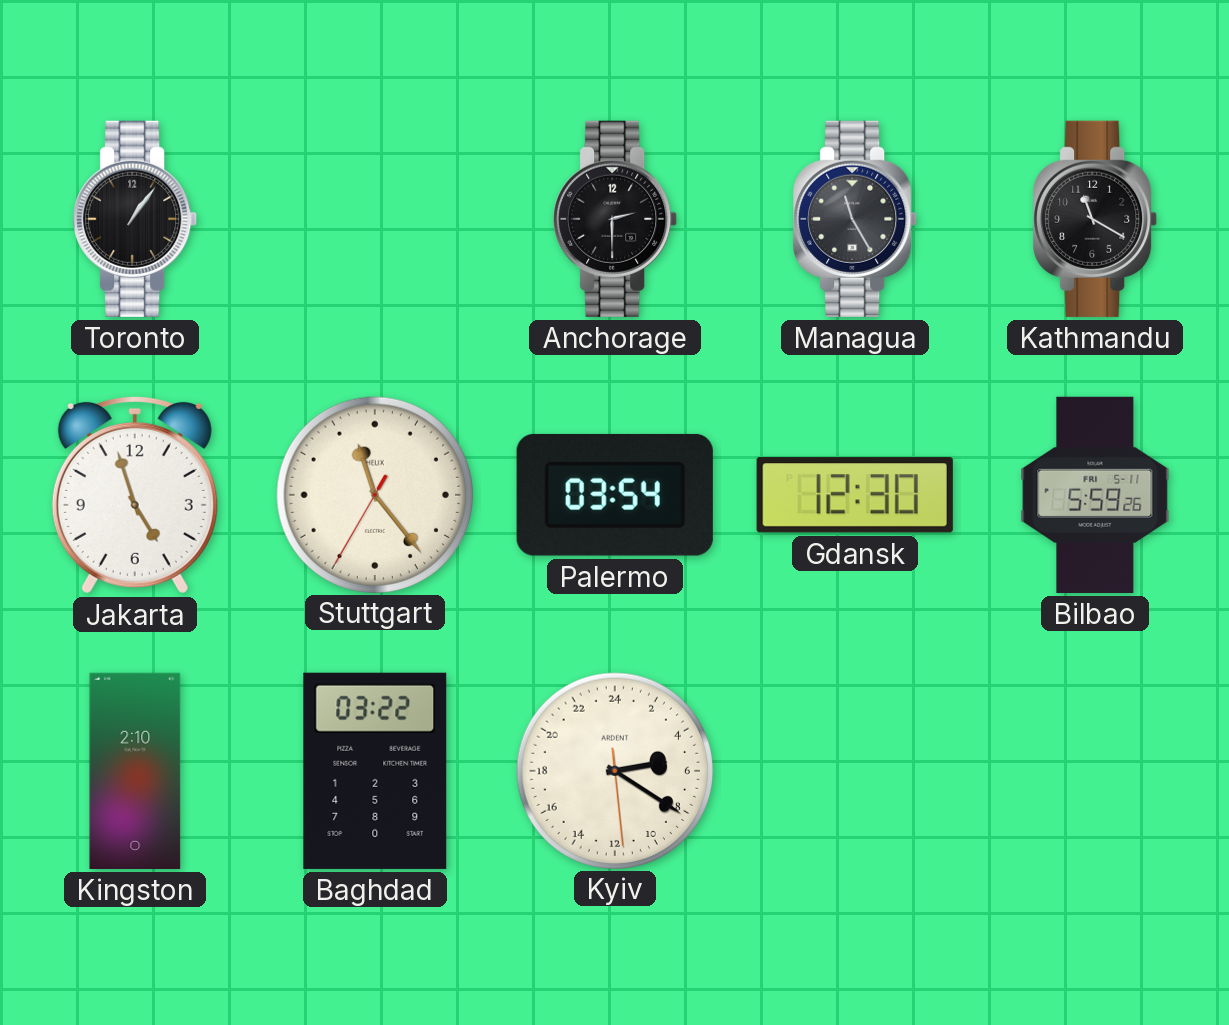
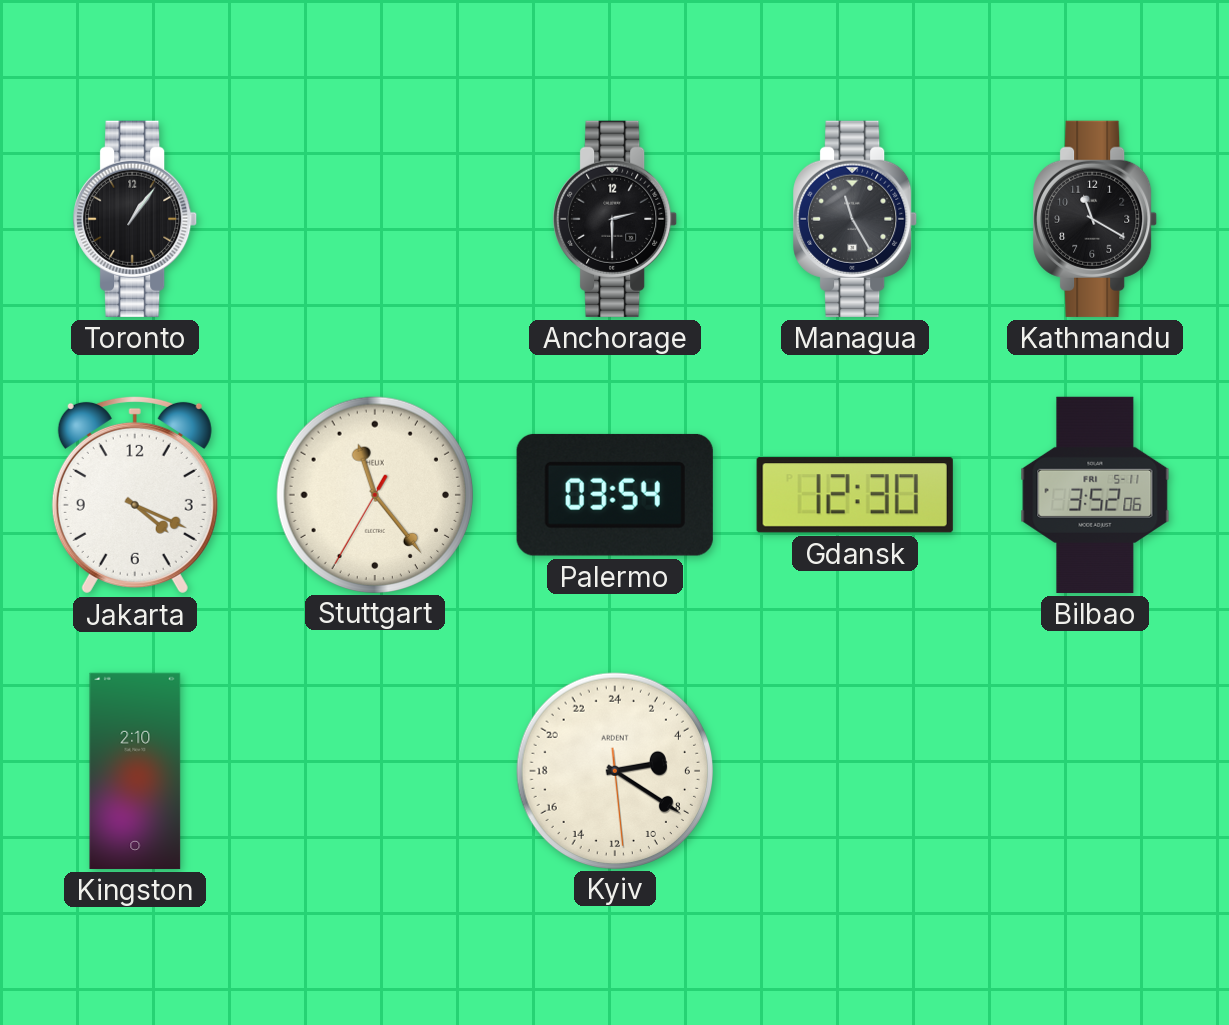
Jakarta: 4:57 -> 4:19
Bilbao: 5:59 -> 3:52
Baghdad: 03:22 -> none
